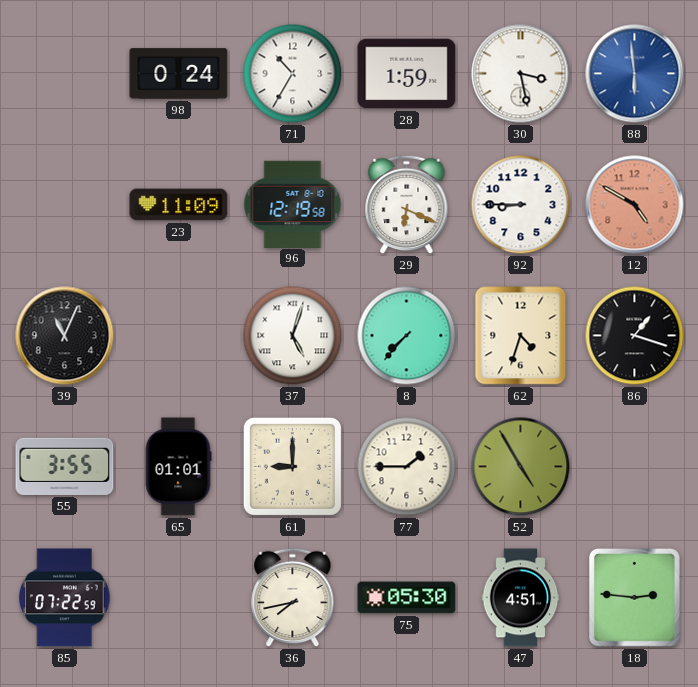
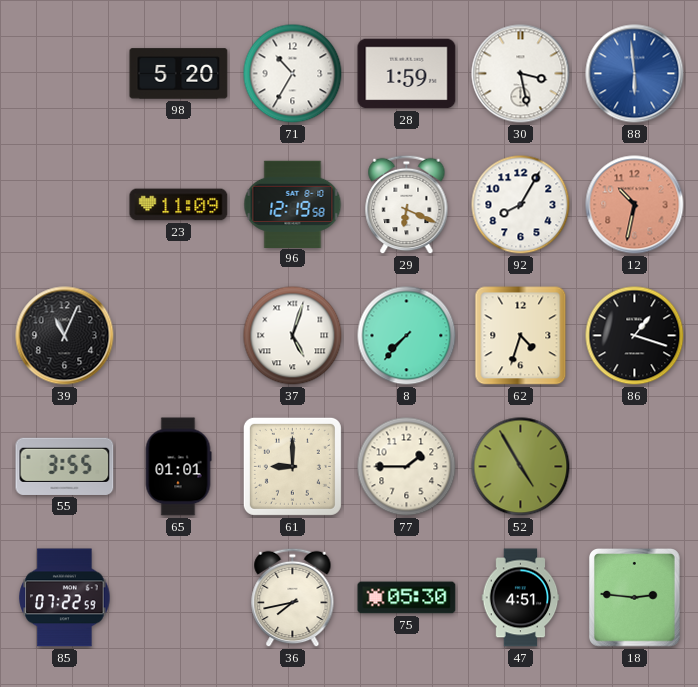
98: 0:24 -> 5:20
92: 8:45 -> 8:05
12: 4:50 -> 10:32
